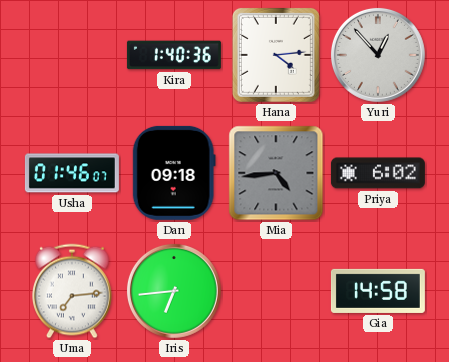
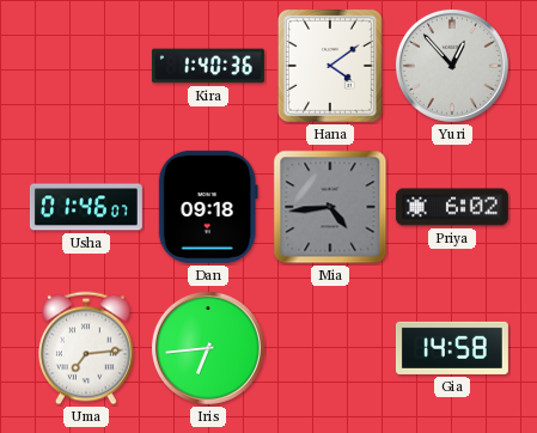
Hana: 4:14 -> 4:09
